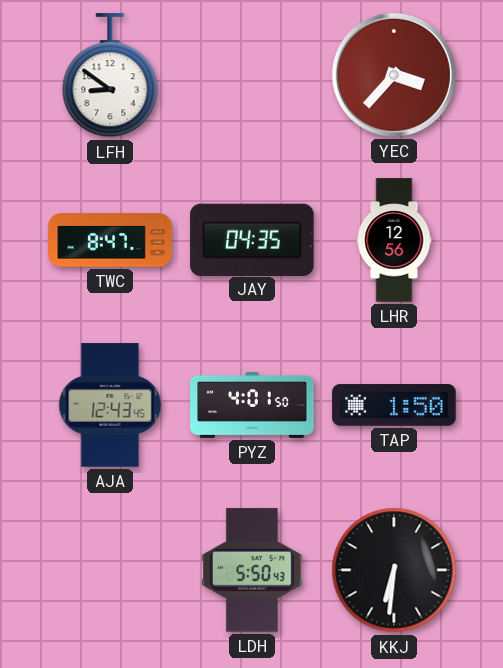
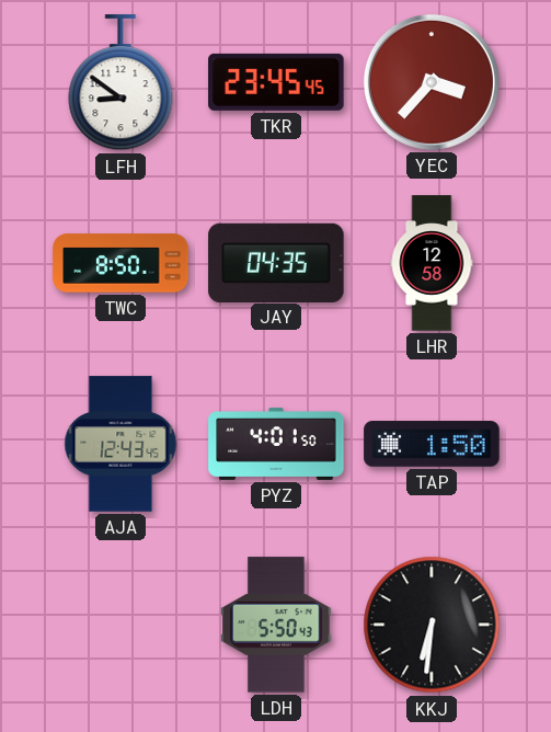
TKR: none -> 23:45
TWC: 8:47 -> 8:50
LHR: 12:56 -> 12:58
